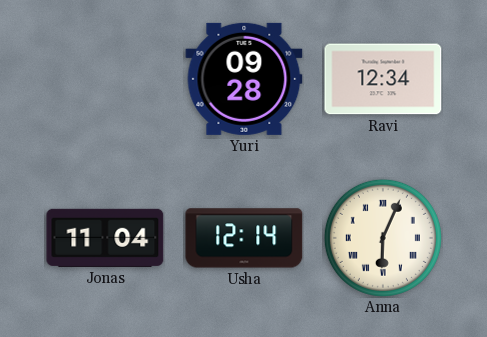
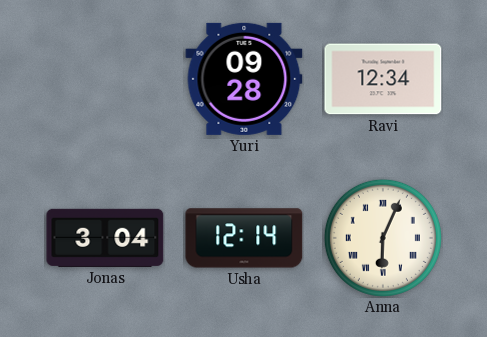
Jonas: 11:04 -> 3:04
